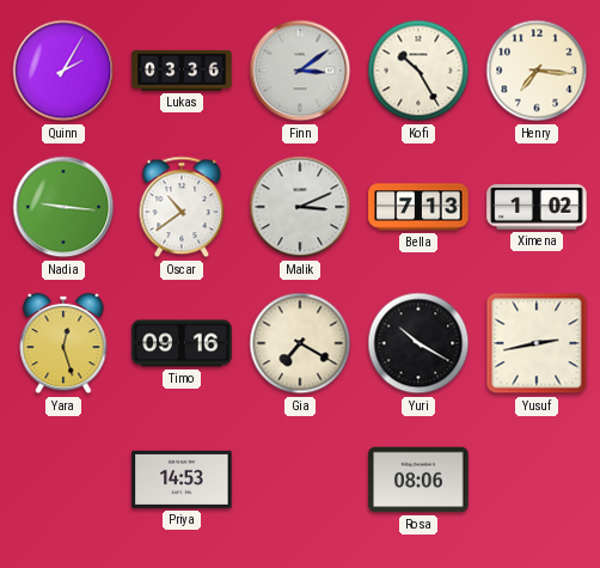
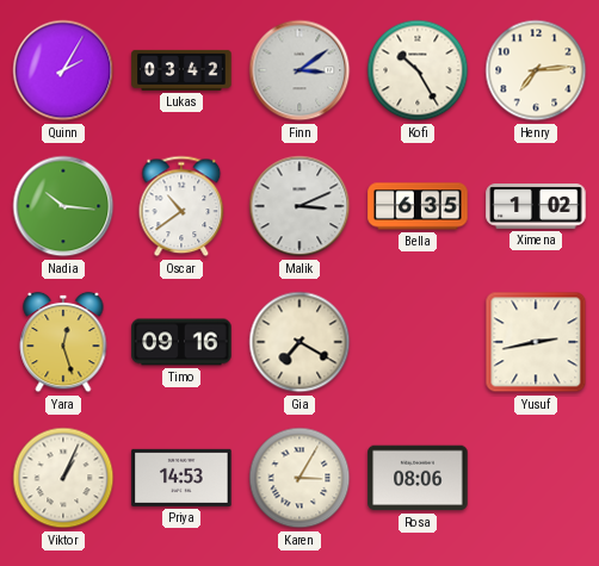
Lukas: 03:36 -> 03:42
Henry: 7:16 -> 7:14
Nadia: 9:16 -> 10:16
Bella: 7:13 -> 6:35
Yuri: 10:20 -> none
Viktor: none -> 1:04
Karen: none -> 3:05
